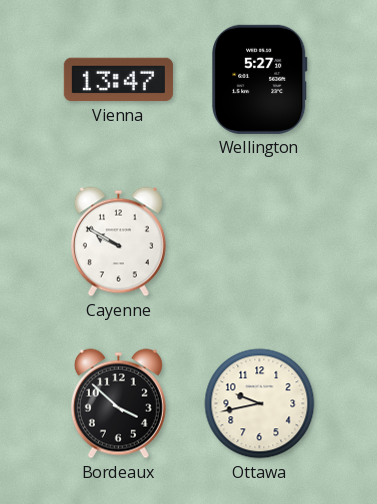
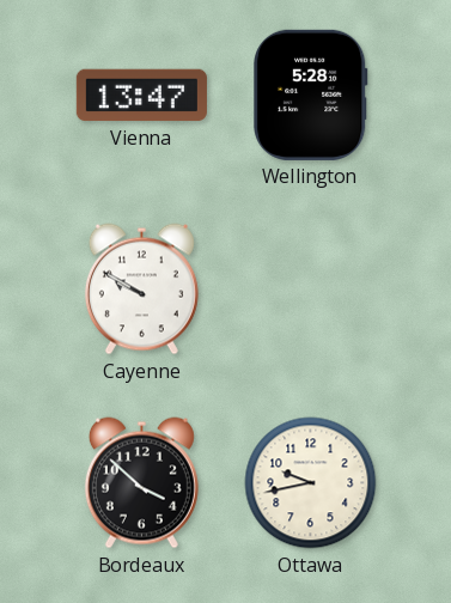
Wellington: 5:27 -> 5:28
